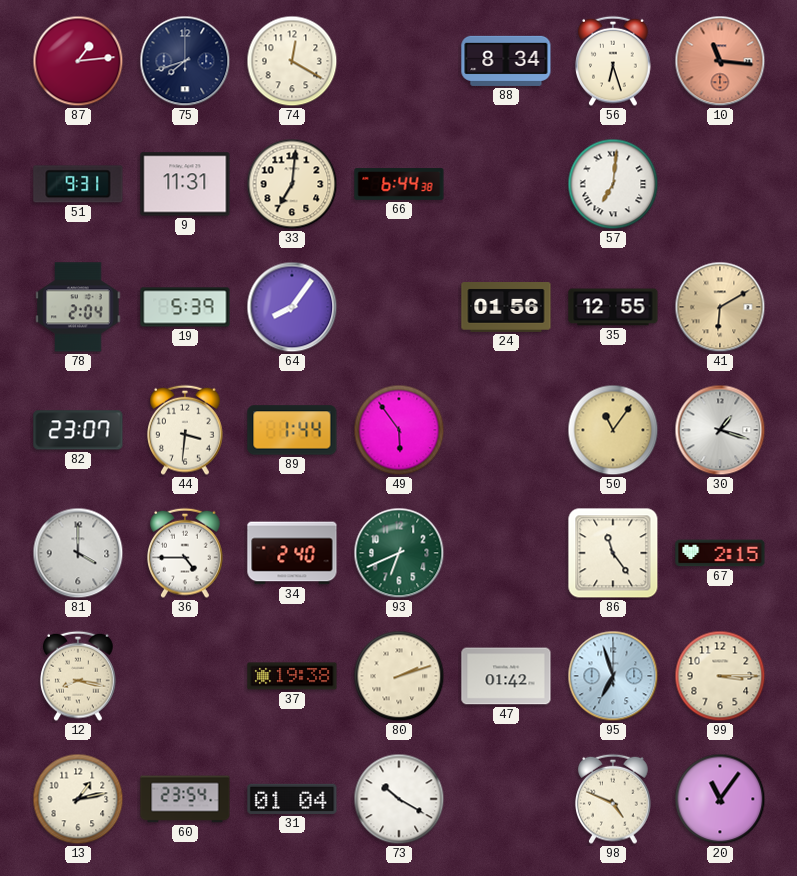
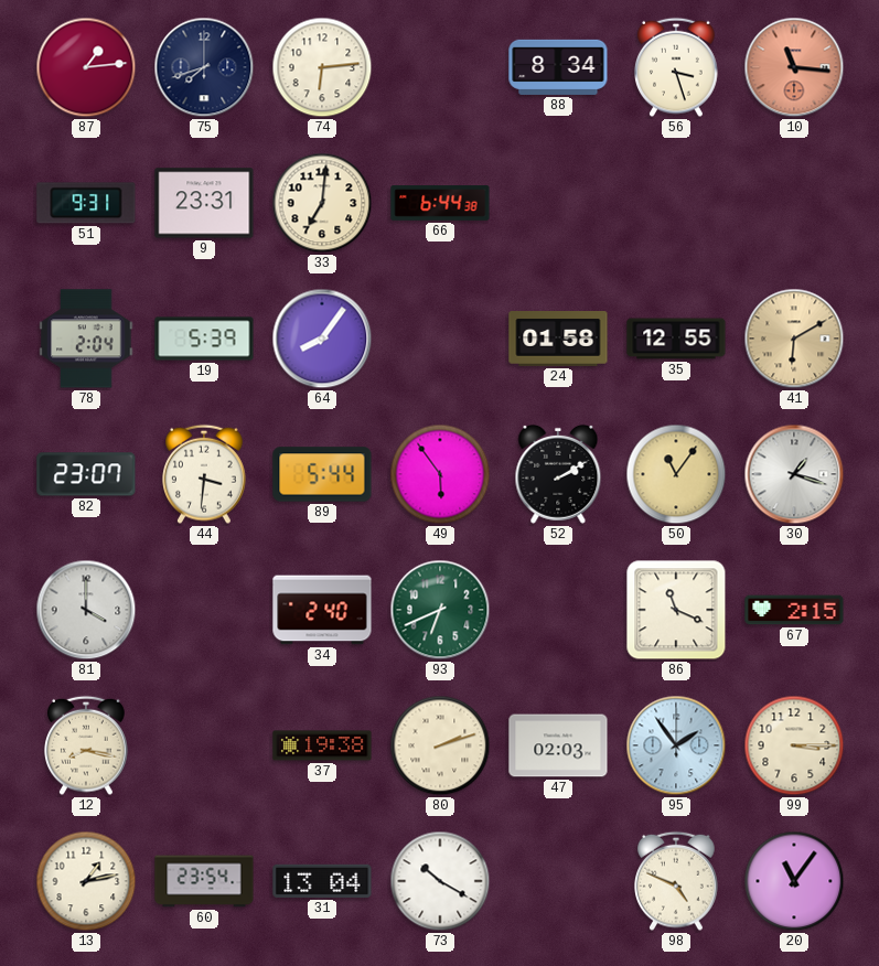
74: 12:20 -> 6:14
56: 6:27 -> 3:27
9: 11:31 -> 23:31
57: 7:01 -> none
24: 01:56 -> 01:58
89: 1:44 -> 5:44
52: none -> 2:10
36: 4:45 -> none
86: 11:24 -> 11:19
47: 01:42 -> 02:03
95: 6:57 -> 1:54
31: 01:04 -> 13:04
